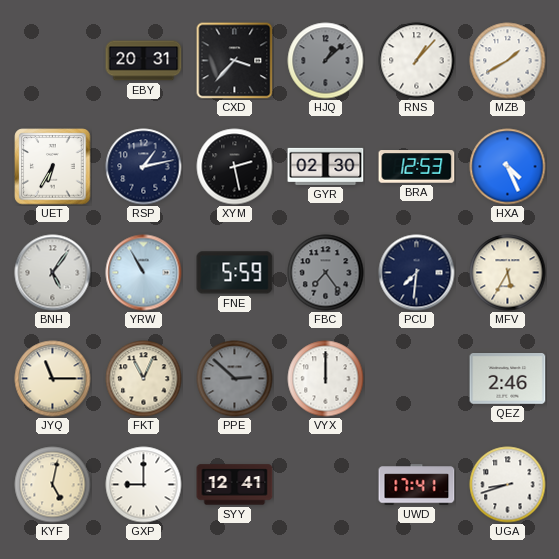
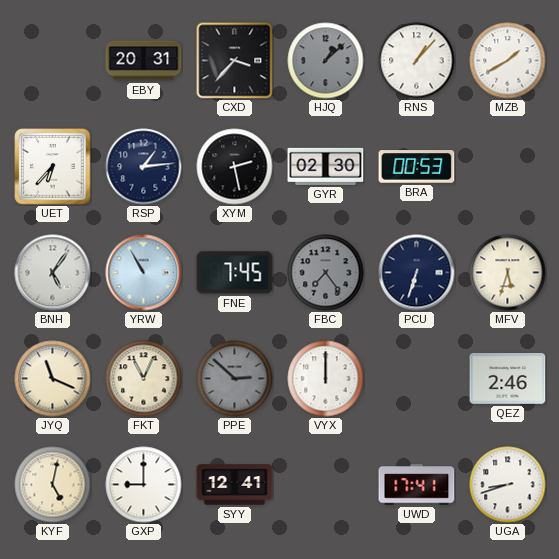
UET: 6:35 -> 6:37
RSP: 1:13 -> 1:14
BRA: 12:53 -> 00:53
HXA: 4:26 -> none
FNE: 5:59 -> 7:45
PCU: 7:31 -> 6:33
MFV: 5:35 -> 5:33
JYQ: 11:15 -> 11:19
